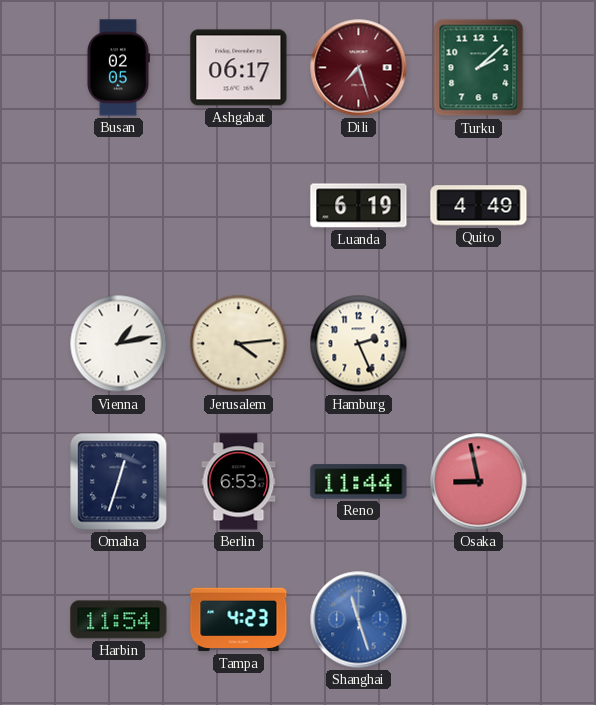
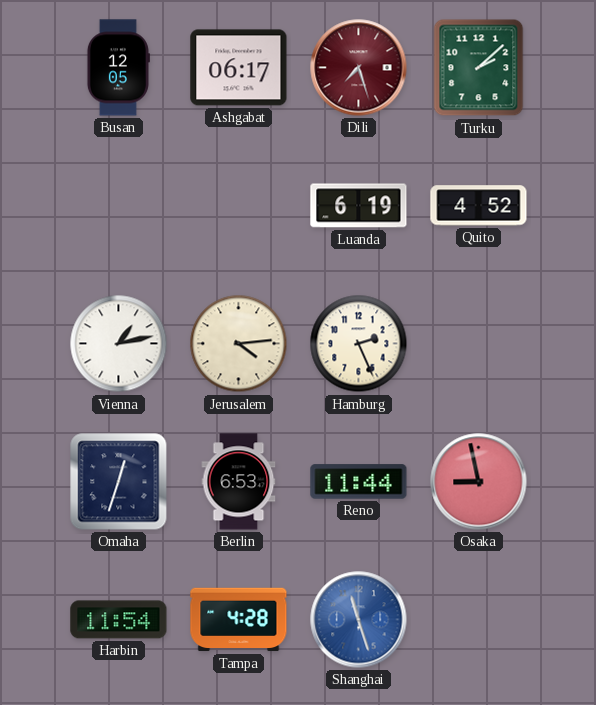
Busan: 02:05 -> 12:05
Quito: 4:49 -> 4:52
Tampa: 4:23 -> 4:28
